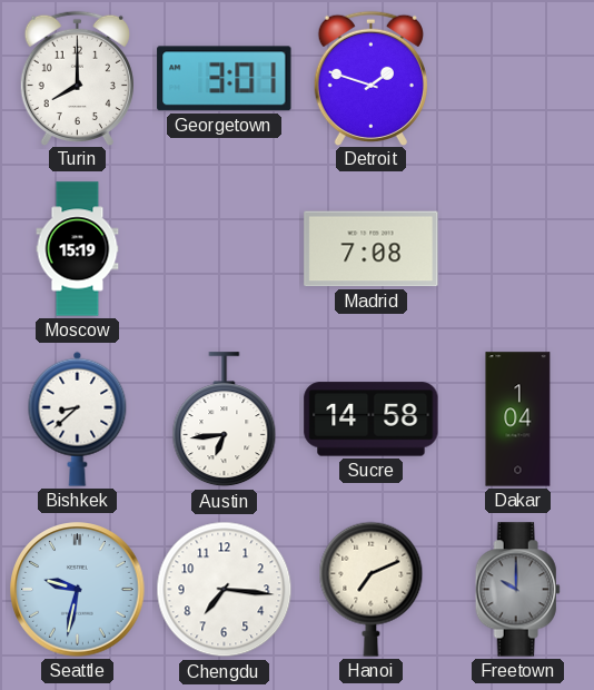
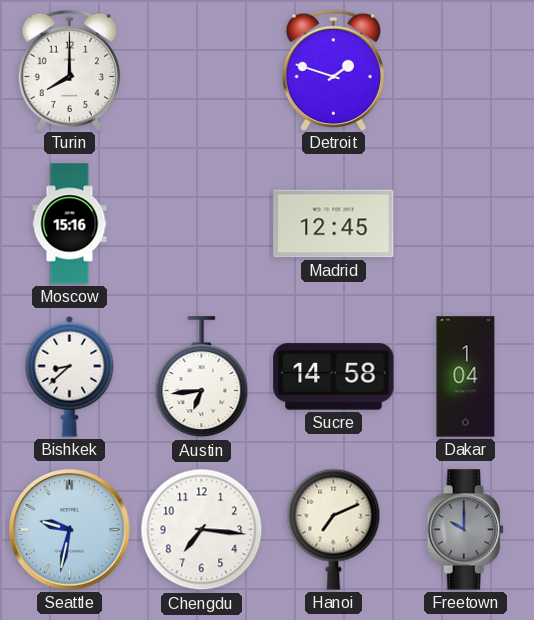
Georgetown: 3:01 -> none
Moscow: 15:19 -> 15:16
Madrid: 7:08 -> 12:45
